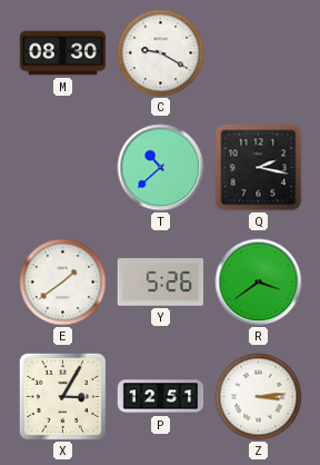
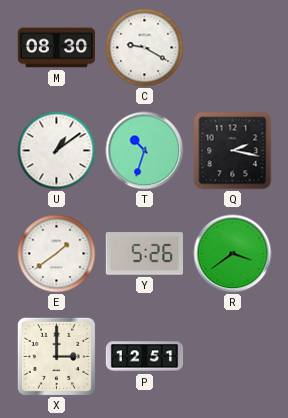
U: none -> 1:09
T: 10:38 -> 10:33
X: 3:05 -> 3:00
Z: 3:14 -> none
